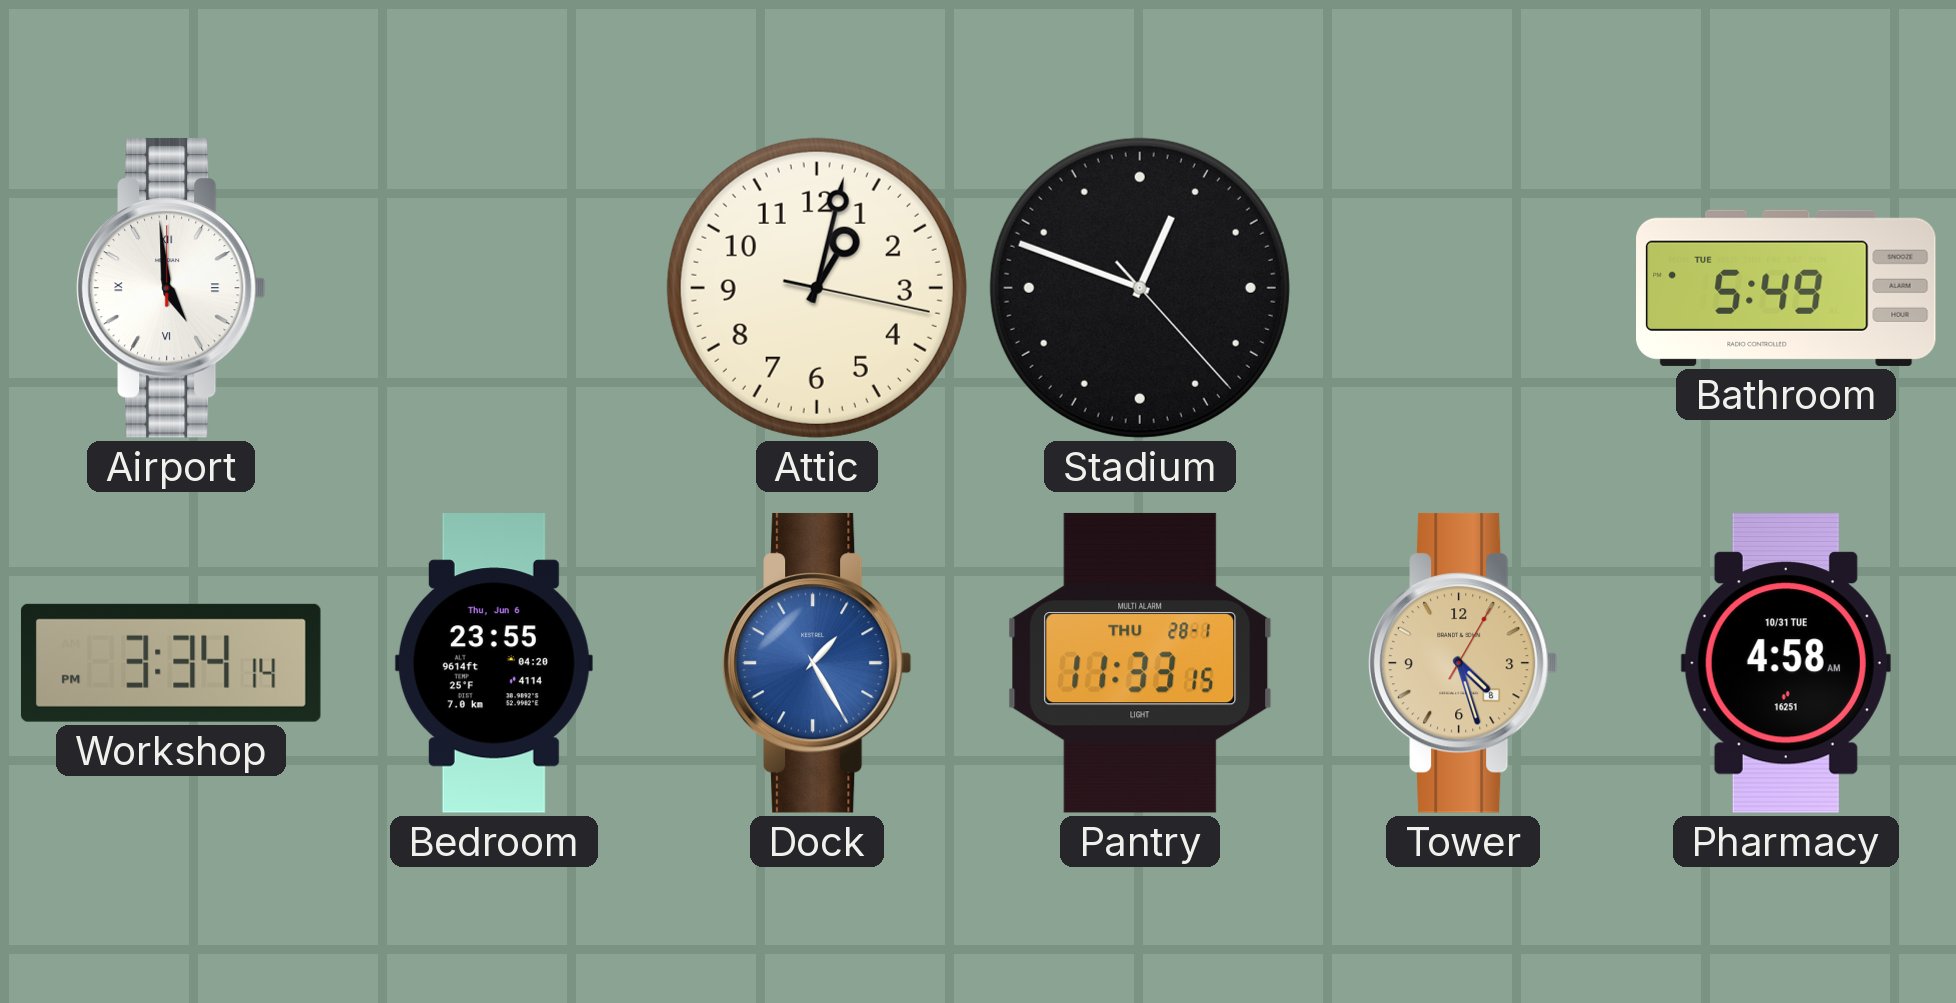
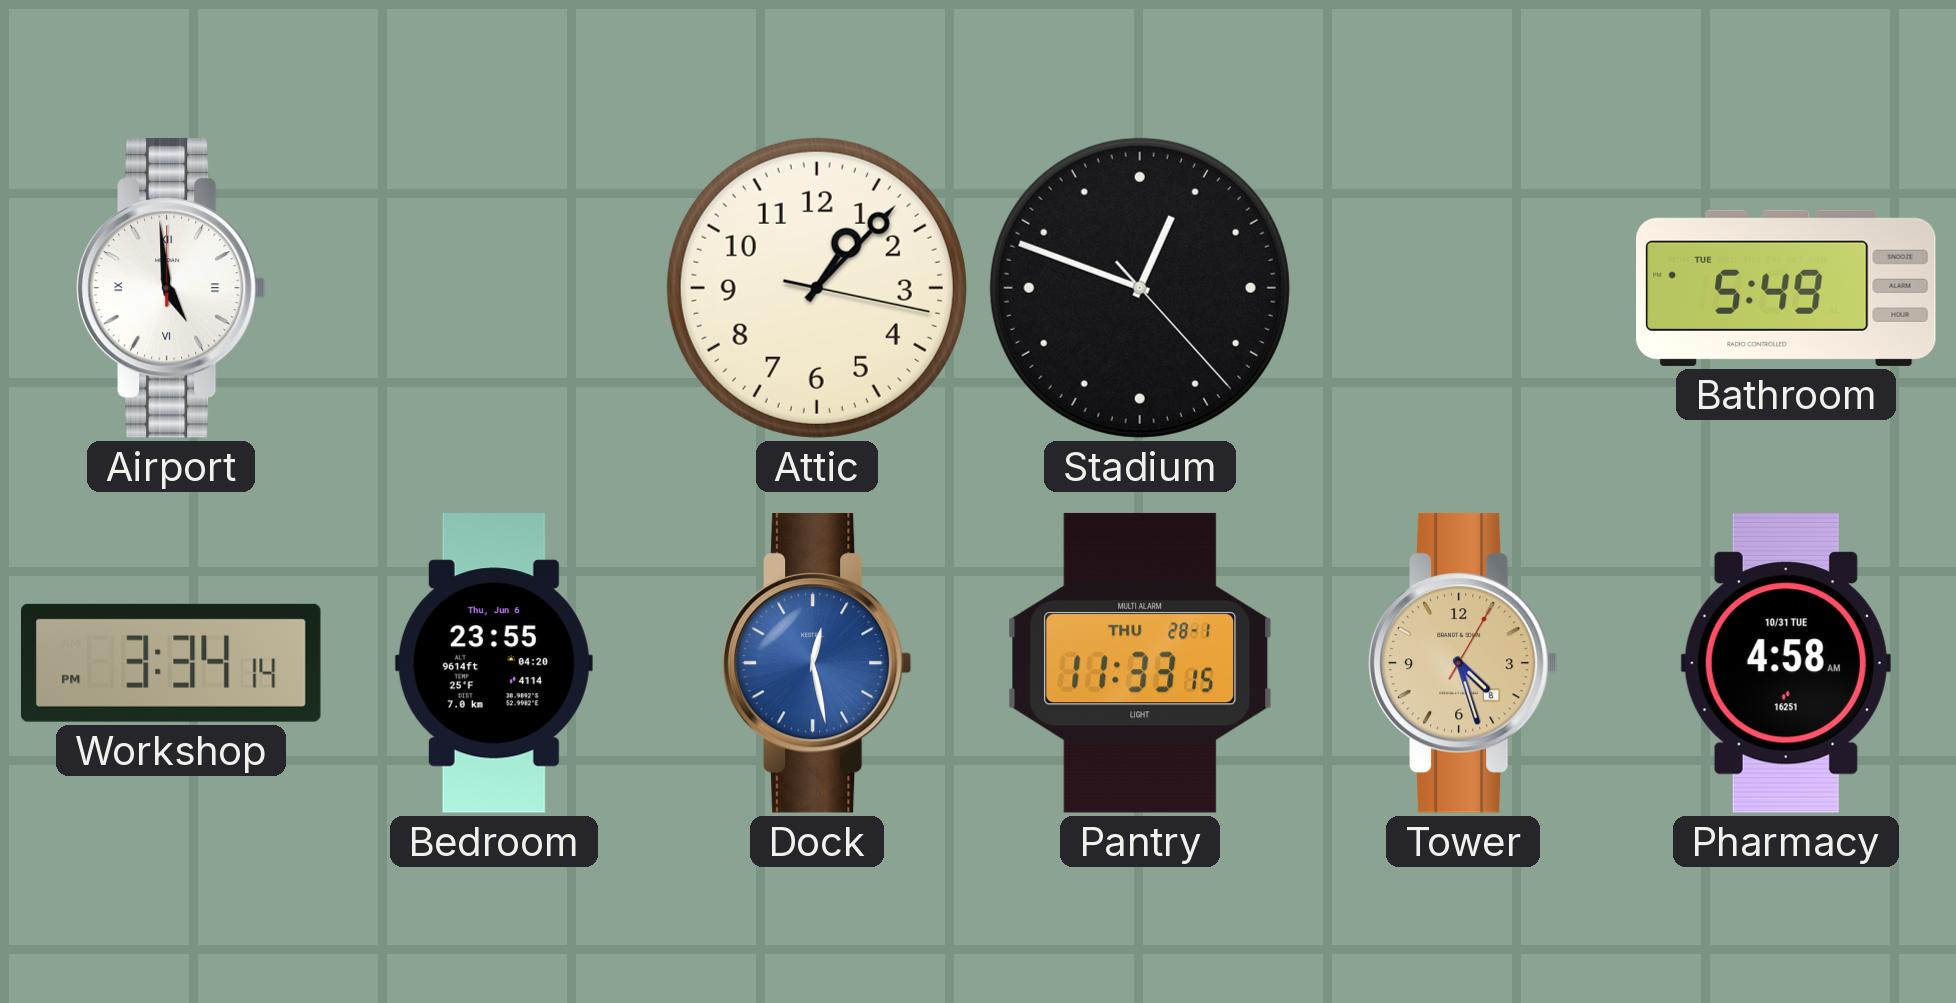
Attic: 1:02 -> 1:07
Dock: 1:25 -> 12:28
